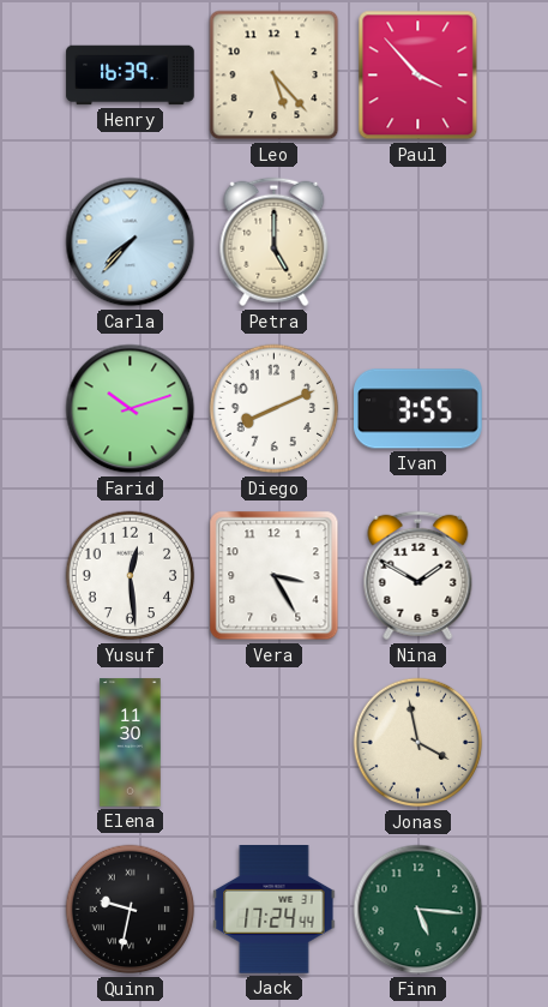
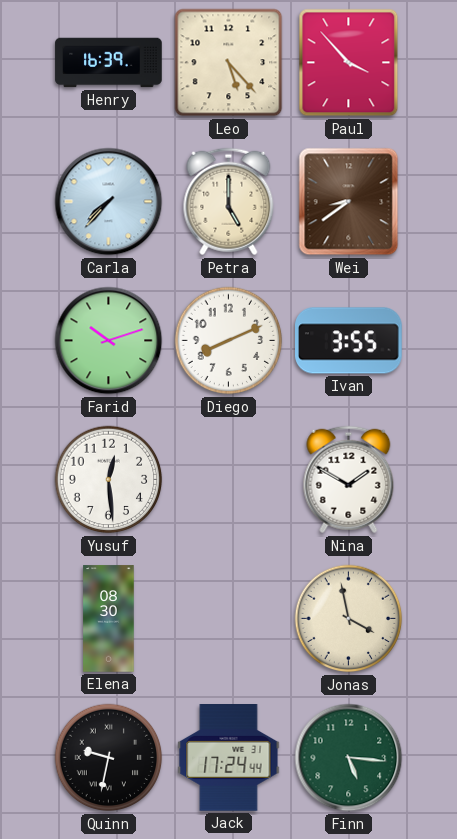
Wei: none -> 8:39
Vera: 3:25 -> none
Elena: 11:30 -> 08:30
